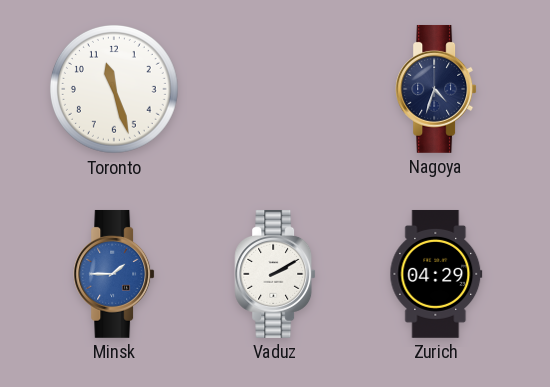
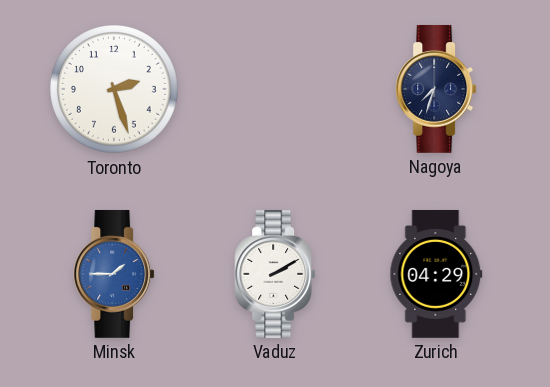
Toronto: 11:27 -> 2:27
Nagoya: 4:33 -> 7:33
